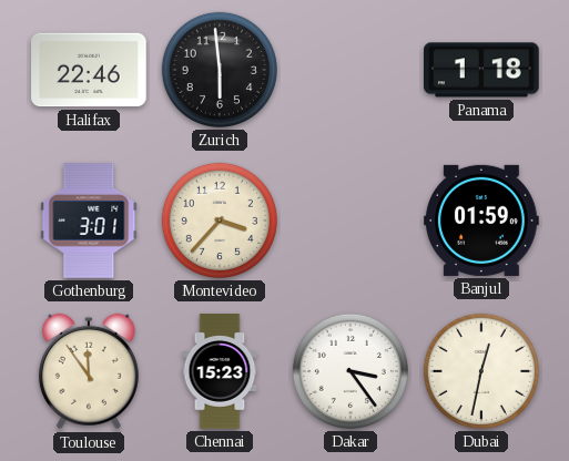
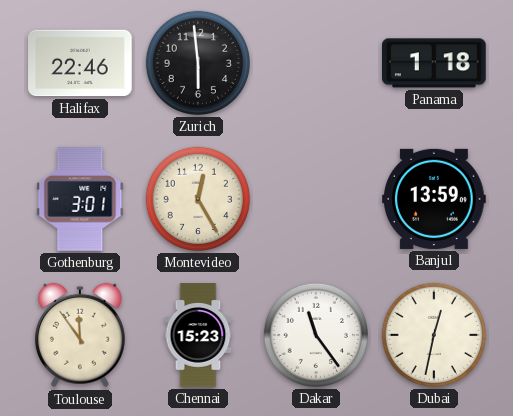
Montevideo: 3:37 -> 12:25
Banjul: 01:59 -> 13:59
Dakar: 3:24 -> 11:24
